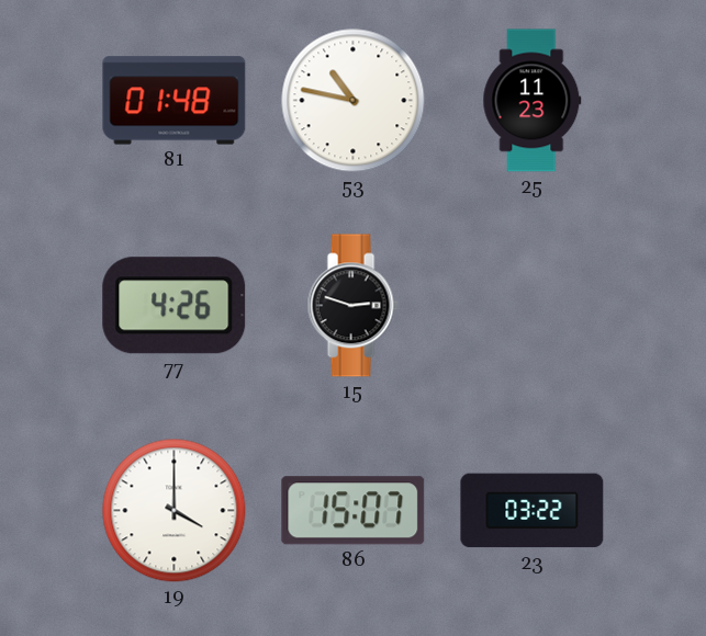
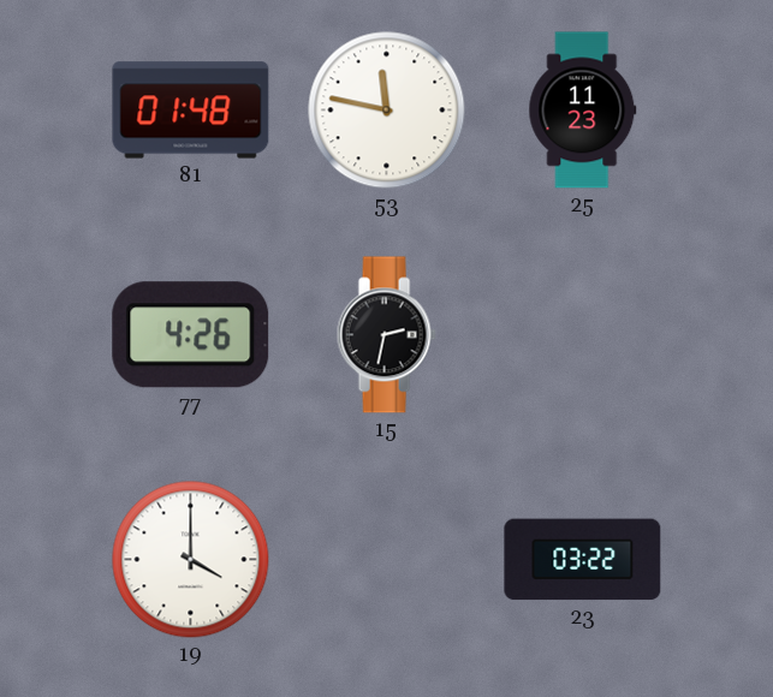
53: 10:47 -> 11:47
15: 2:48 -> 2:32
86: 15:07 -> none
